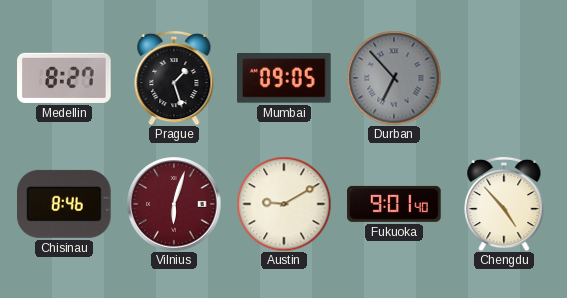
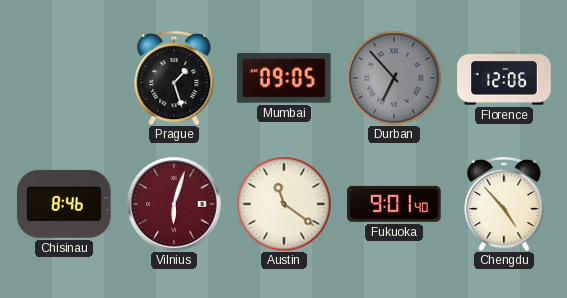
Medellin: 8:27 -> none
Florence: none -> 12:06
Austin: 9:10 -> 11:21
